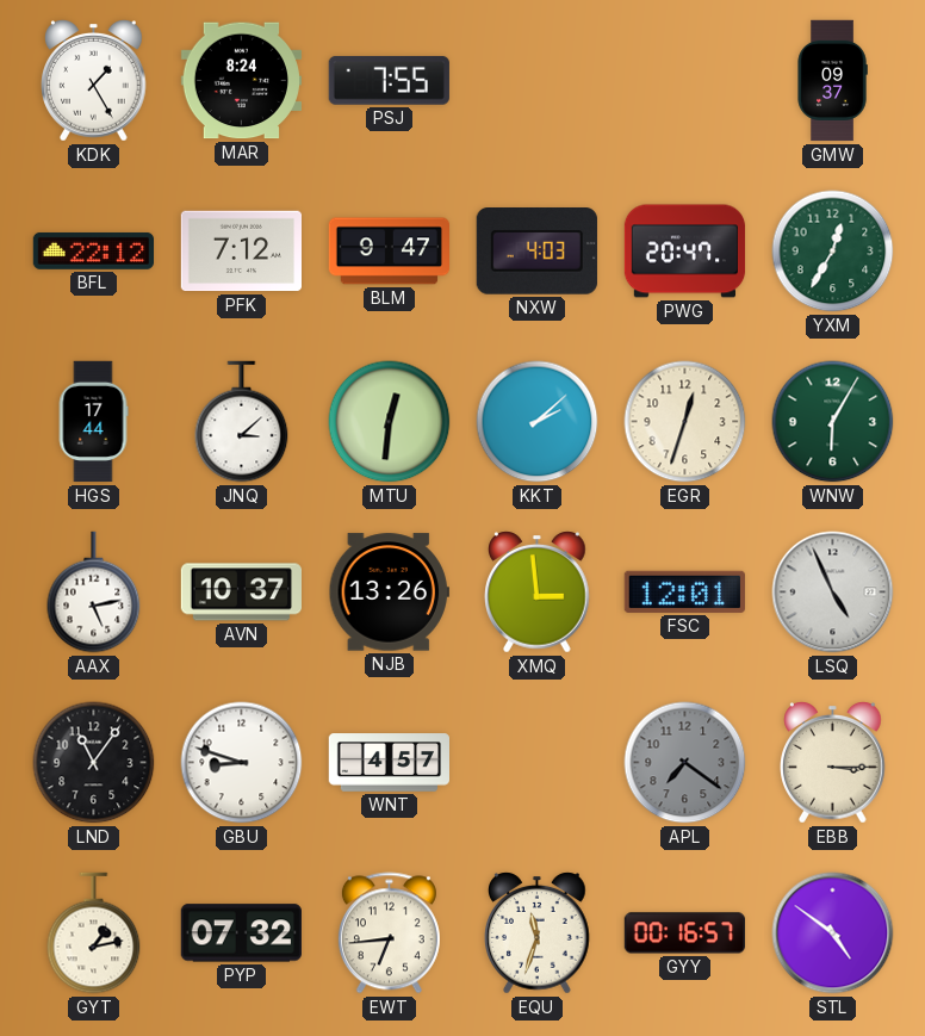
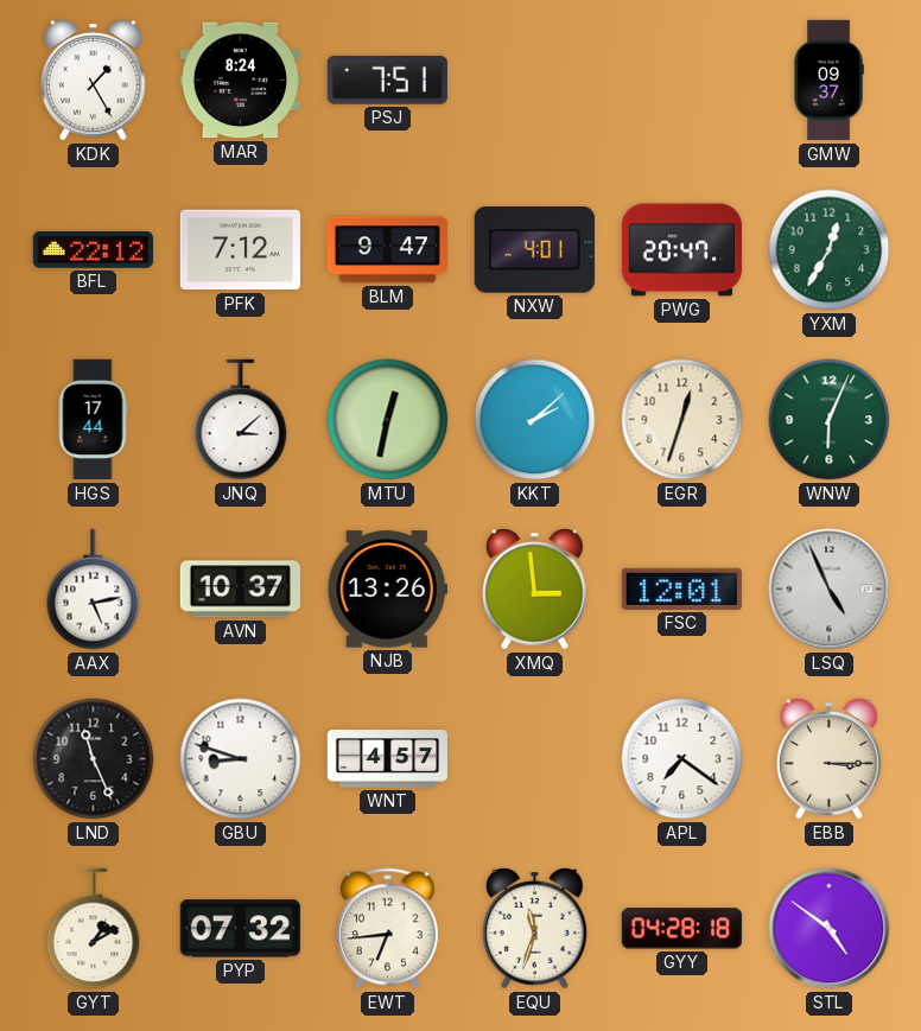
PSJ: 7:55 -> 7:51
NXW: 4:03 -> 4:01
MTU: 12:31 -> 12:32
WNW: 6:05 -> 6:04
LND: 11:06 -> 11:26
APL dial: grey -> white
GYT: 1:13 -> 1:10
GYY: 00:16 -> 04:28
